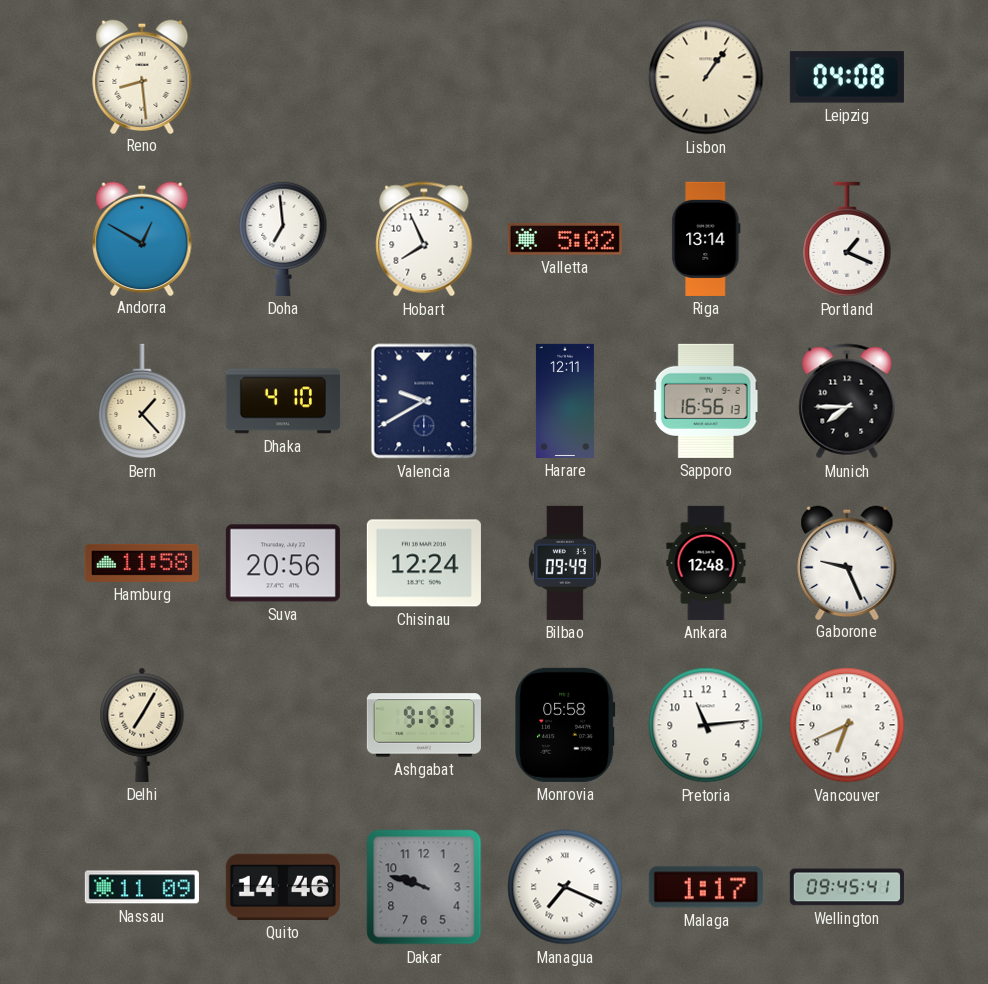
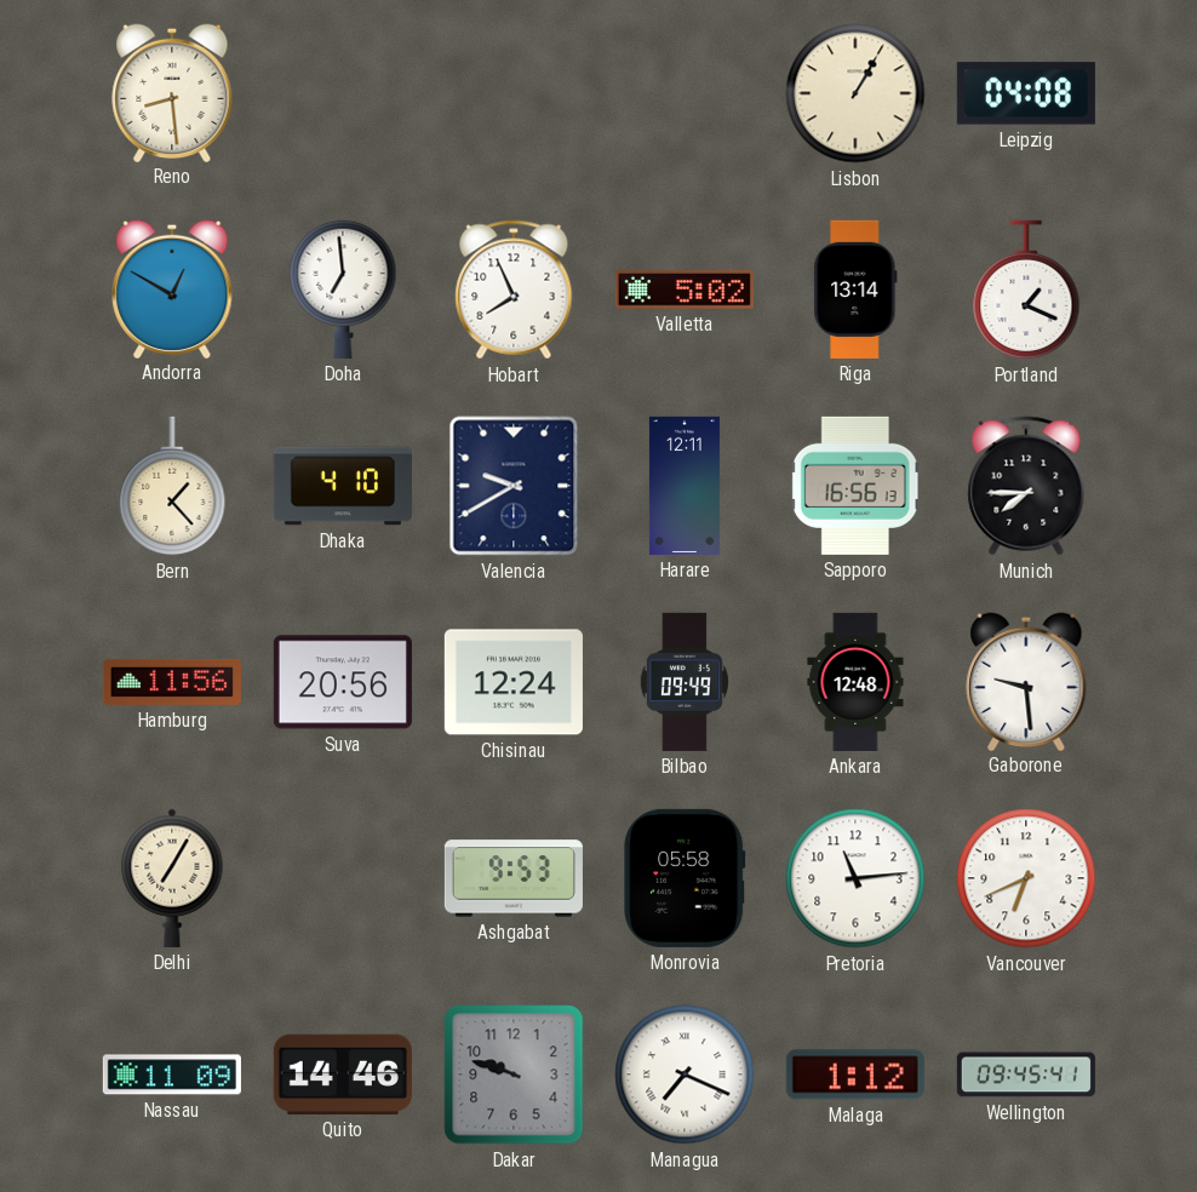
Lisbon: 1:06 -> 1:05
Hamburg: 11:58 -> 11:56
Gaborone: 9:26 -> 9:29
Malaga: 1:17 -> 1:12
